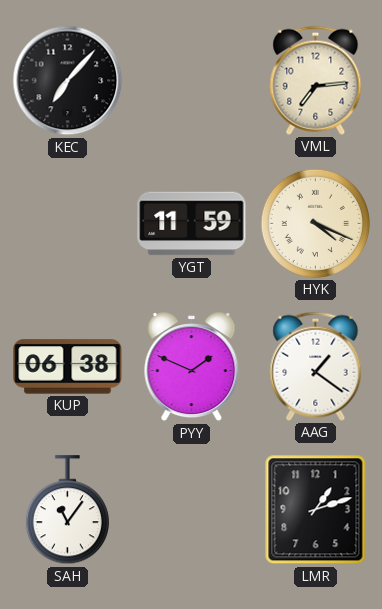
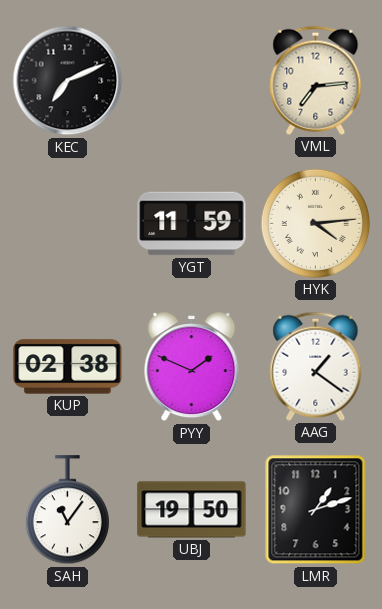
KEC: 7:07 -> 7:11
HYK: 4:19 -> 4:14
KUP: 06:38 -> 02:38
UBJ: none -> 19:50
